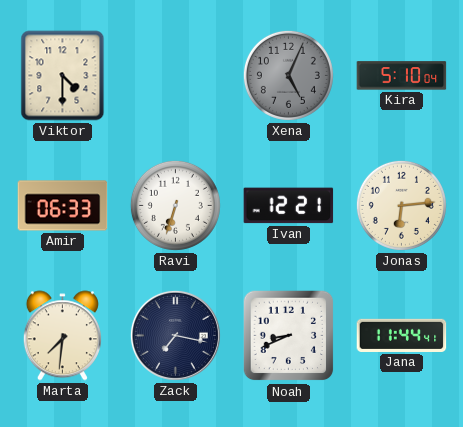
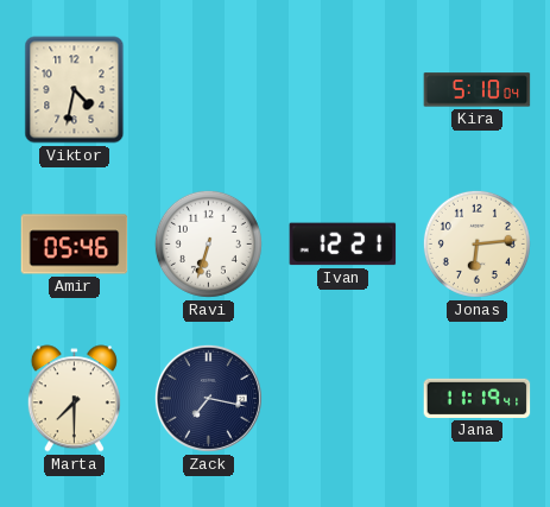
Viktor: 4:30 -> 4:32
Xena: 5:04 -> none
Amir: 06:33 -> 05:46
Marta: 7:31 -> 7:30
Noah: 8:41 -> none
Jana: 11:44 -> 11:19
